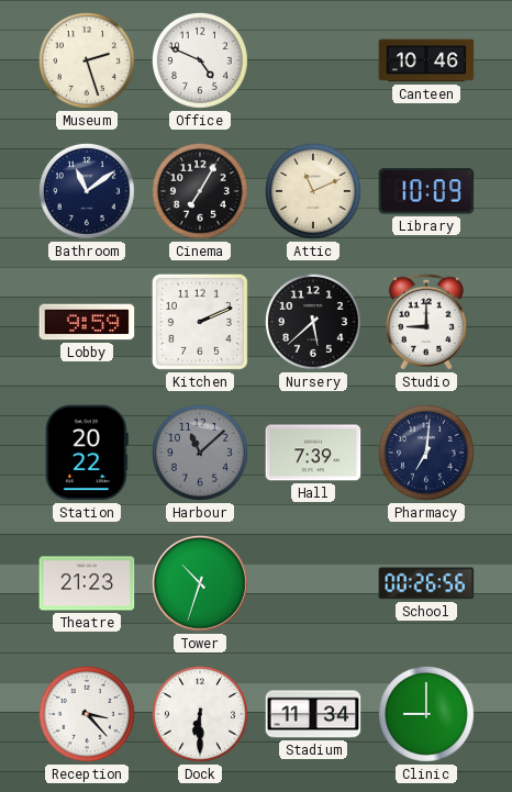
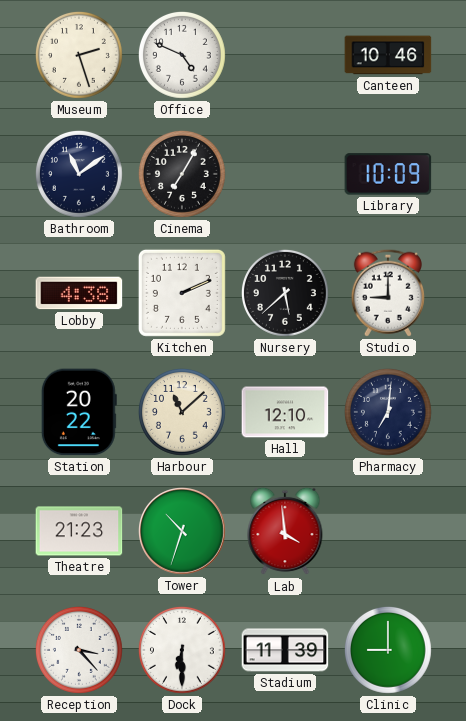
Attic: 11:11 -> none
Lobby: 9:59 -> 4:38
Harbour dial: grey -> cream
Hall: 7:39 -> 12:10
Lab: none -> 3:59
School: 00:26 -> none
Stadium: 11:34 -> 11:39
